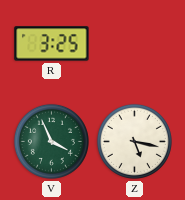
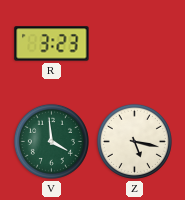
R: 3:25 -> 3:23
V: 3:56 -> 3:59
